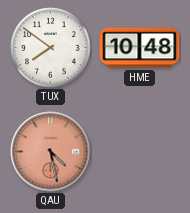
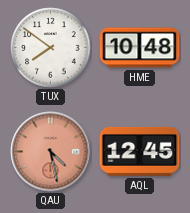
AQL: none -> 12:45
